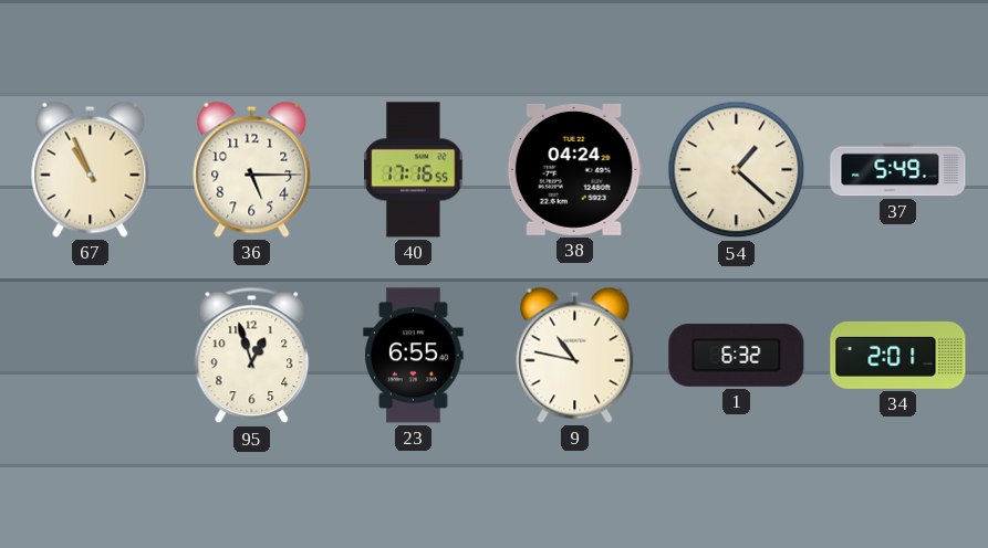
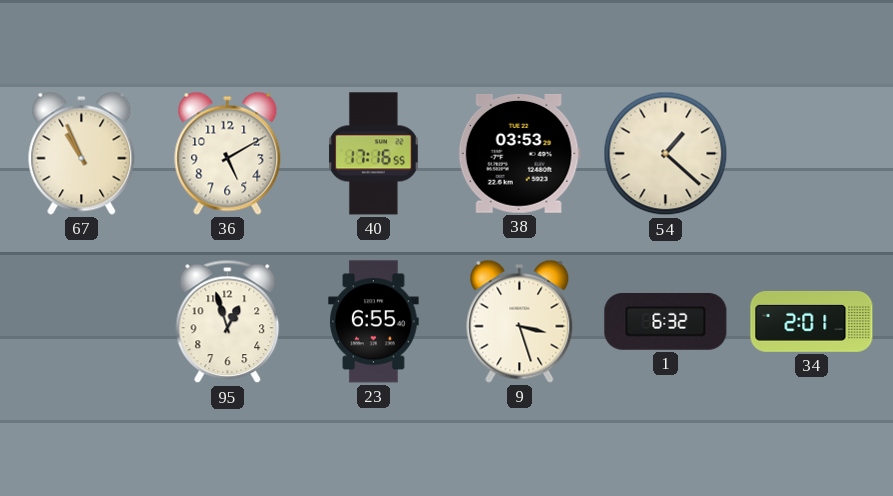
36: 5:15 -> 5:10
38: 04:24 -> 03:53
37: 5:49 -> none
9: 10:47 -> 3:27
